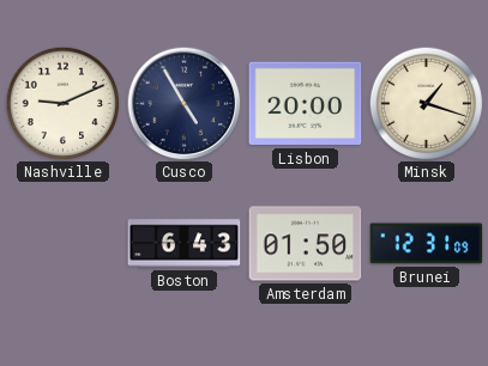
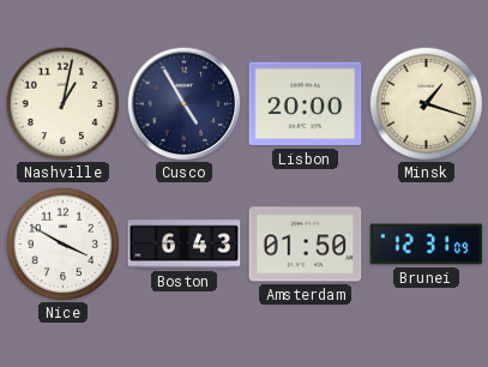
Nashville: 9:11 -> 1:02
Nice: none -> 3:50
